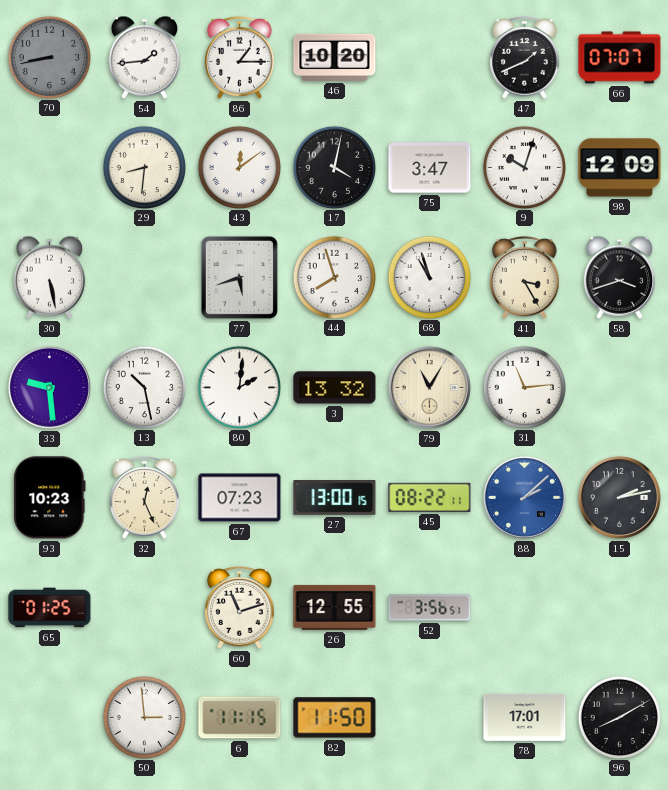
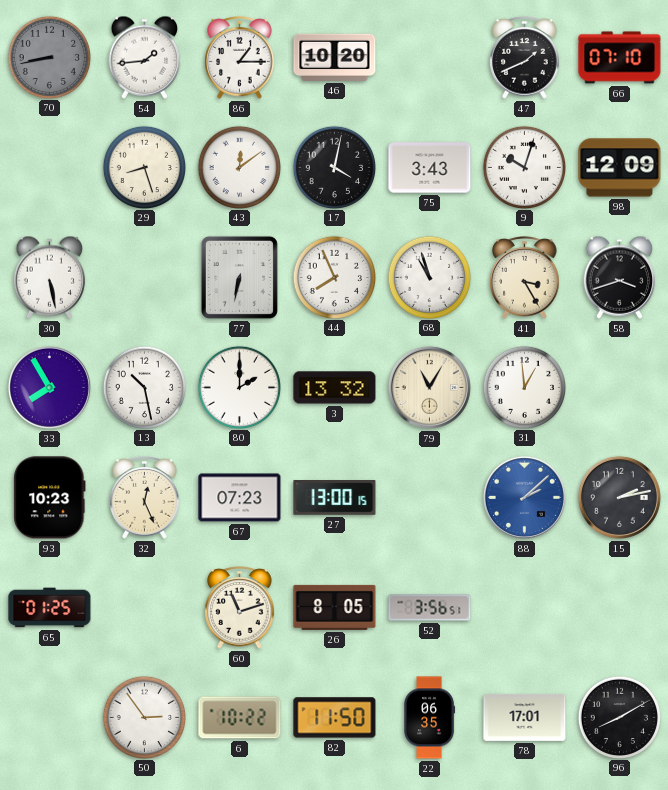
66: 07:07 -> 07:10
29: 8:31 -> 8:27
75: 3:47 -> 3:43
77: 5:42 -> 6:32
44: 7:57 -> 7:56
33: 9:29 -> 7:55
80: 2:01 -> 2:00
31: 11:14 -> 12:59
45: 08:22 -> none
26: 12:55 -> 8:05
50: 2:59 -> 2:54
6: 11:15 -> 10:22
22: none -> 06:35
